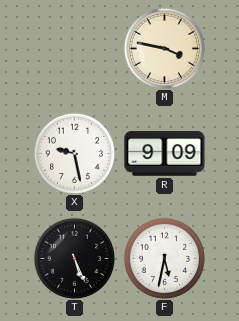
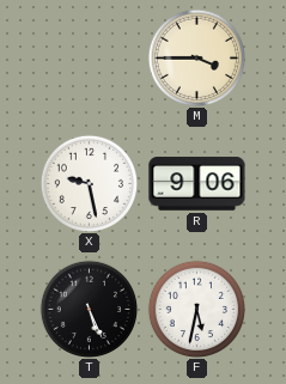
M: 3:47 -> 3:45
R: 9:09 -> 9:06
